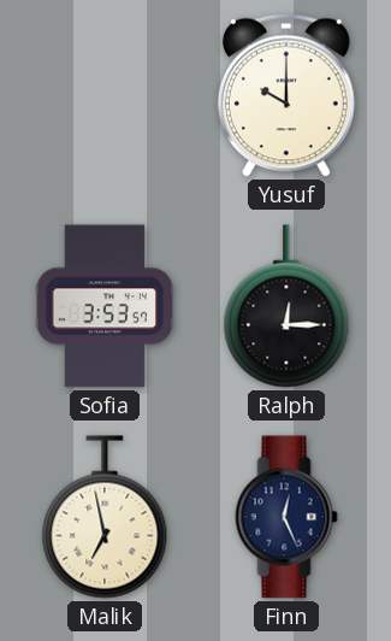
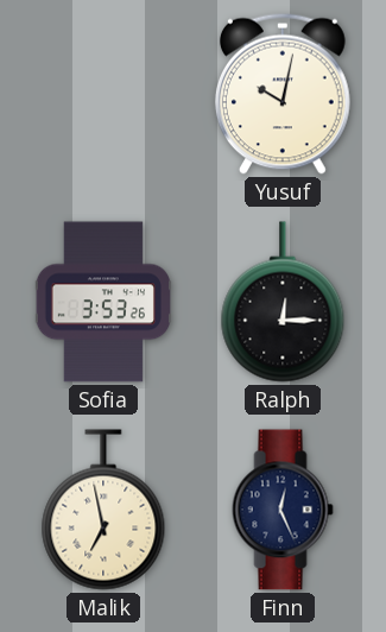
Yusuf: 10:00 -> 10:02
Sofia: 3:53:57 -> 3:53:26
